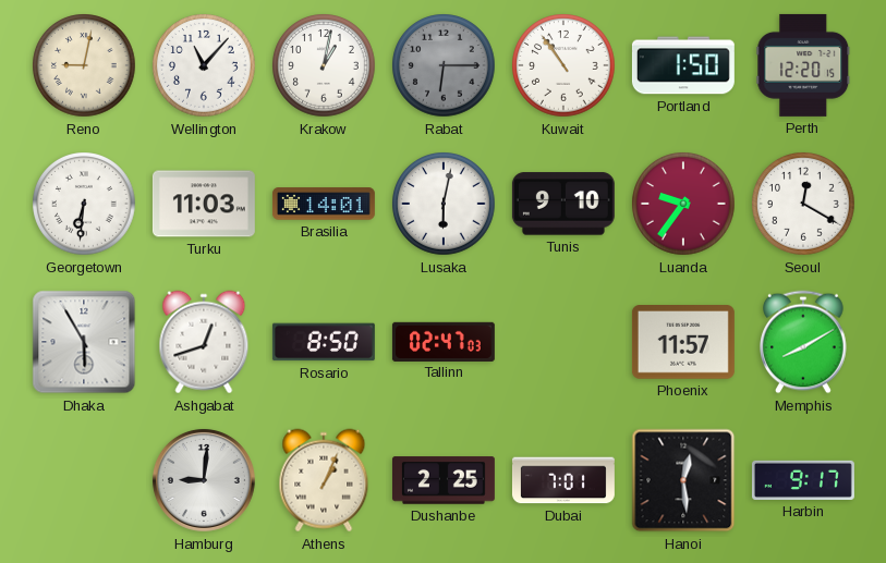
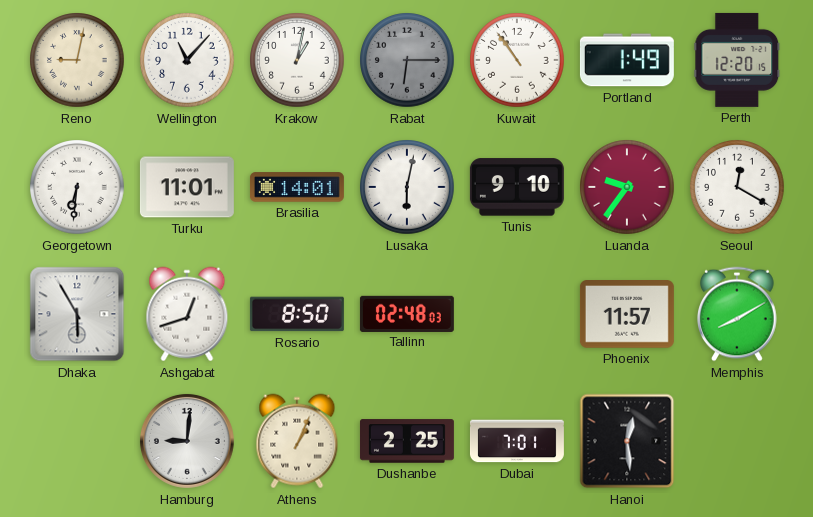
Portland: 1:50 -> 1:49
Turku: 11:03 -> 11:01
Tallinn: 02:47 -> 02:48
Harbin: 9:17 -> none
